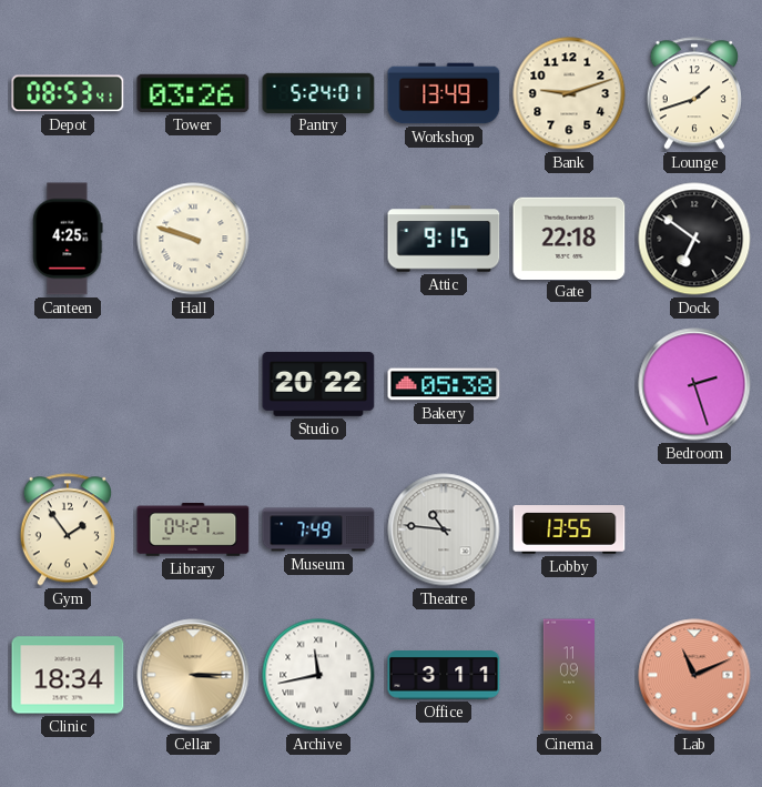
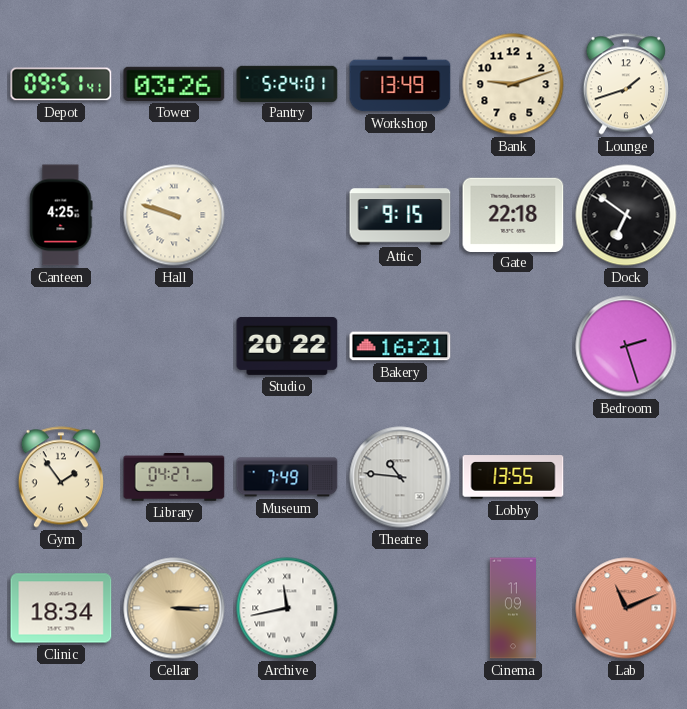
Depot: 08:53 -> 09:51
Bakery: 05:38 -> 16:21
Office: 3:11 -> none
